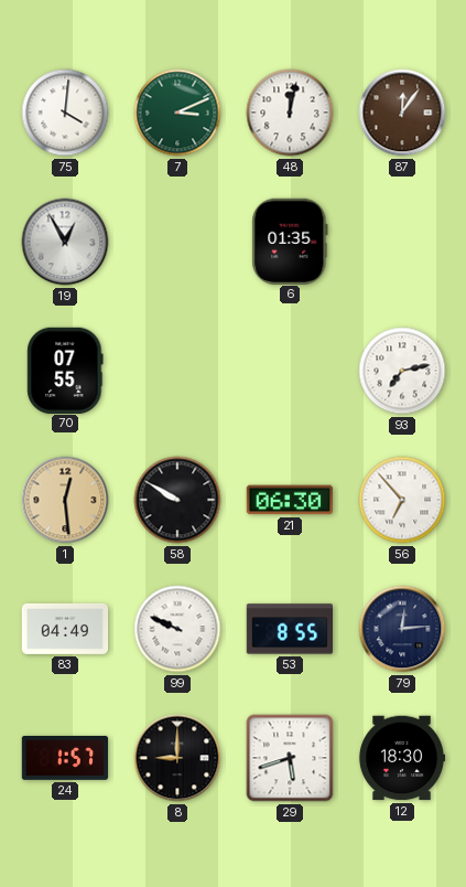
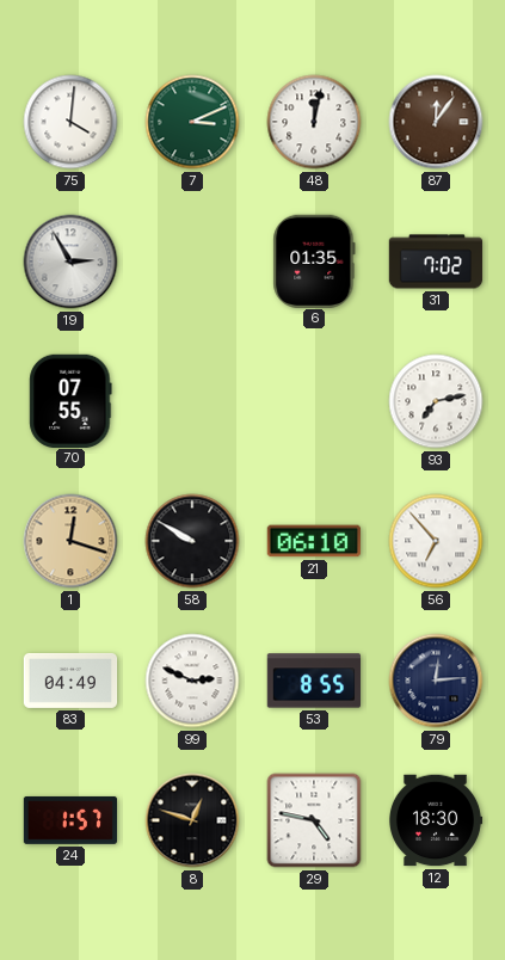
19: 12:55 -> 2:55
31: none -> 7:02
1: 12:29 -> 12:18
21: 06:30 -> 06:10
99: 9:49 -> 2:49
8: 9:00 -> 12:48
29: 5:42 -> 4:47
